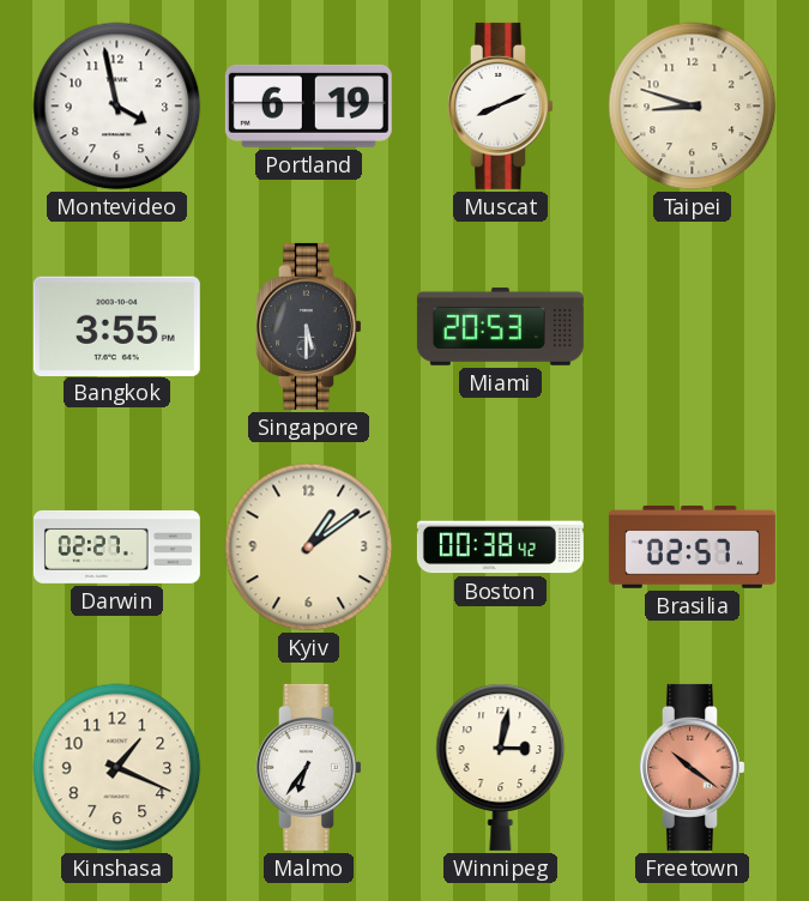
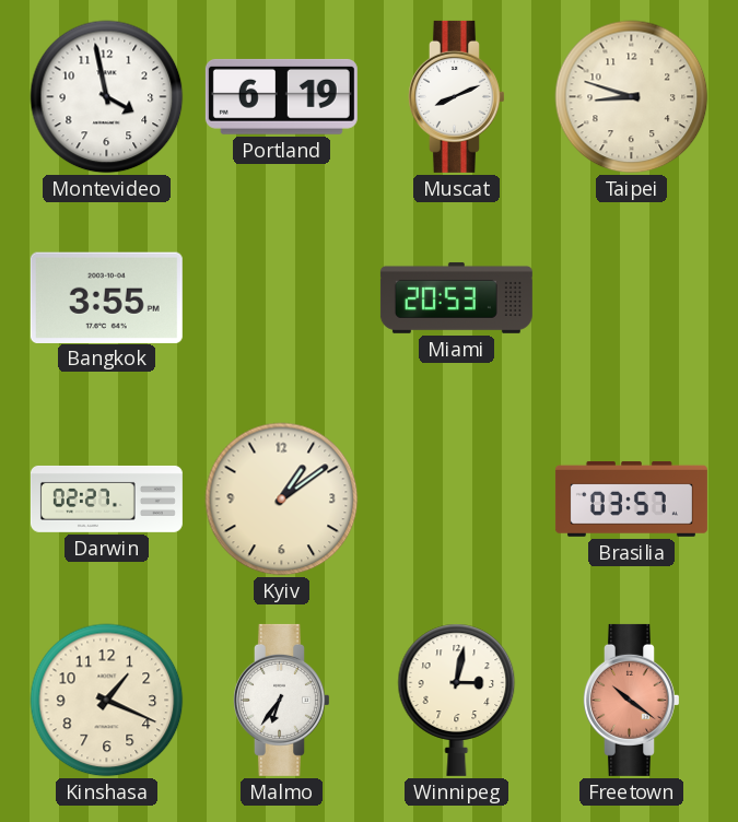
Singapore: 5:30 -> none
Boston: 00:38 -> none
Brasilia: 02:57 -> 03:57
